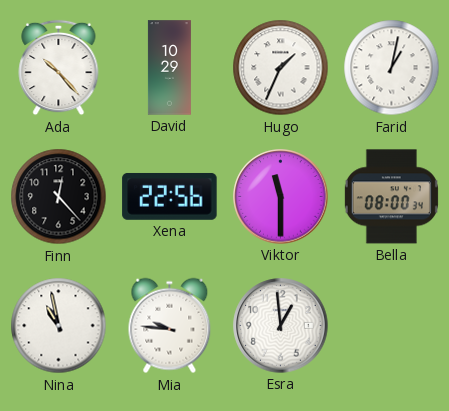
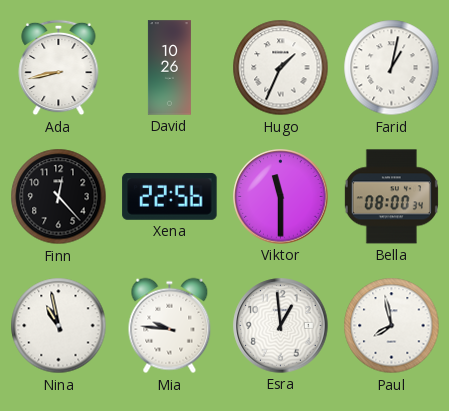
Ada: 10:23 -> 8:43
David: 10:29 -> 10:26
Paul: none -> 7:58
